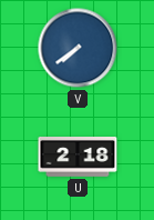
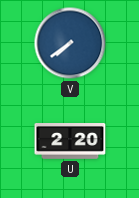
U: 2:18 -> 2:20
